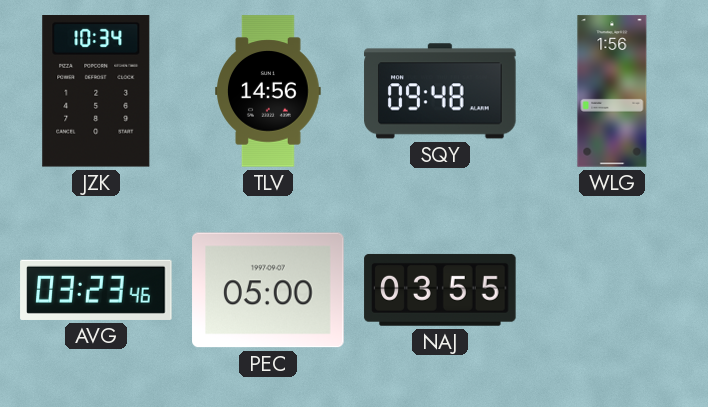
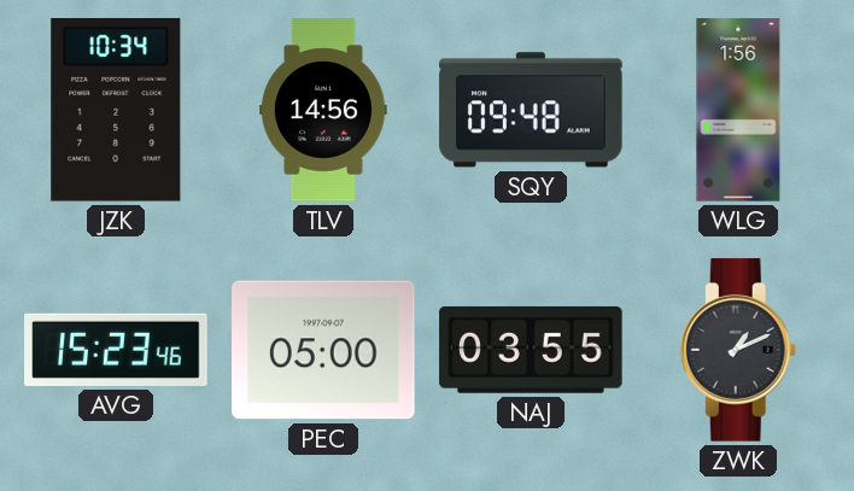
AVG: 03:23 -> 15:23
ZWK: none -> 1:11
